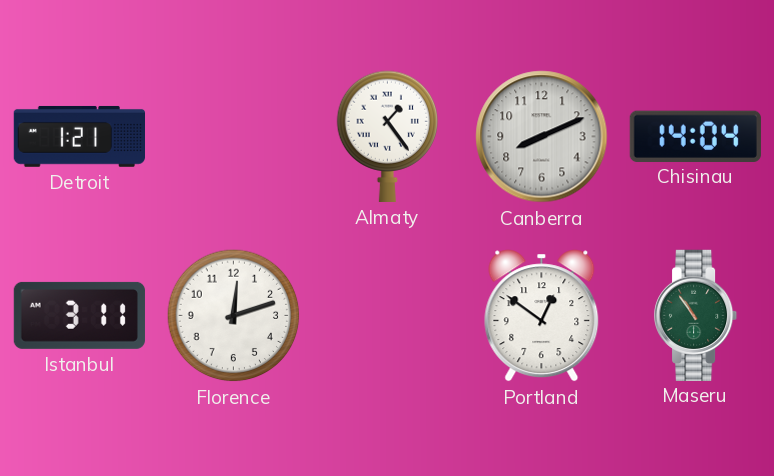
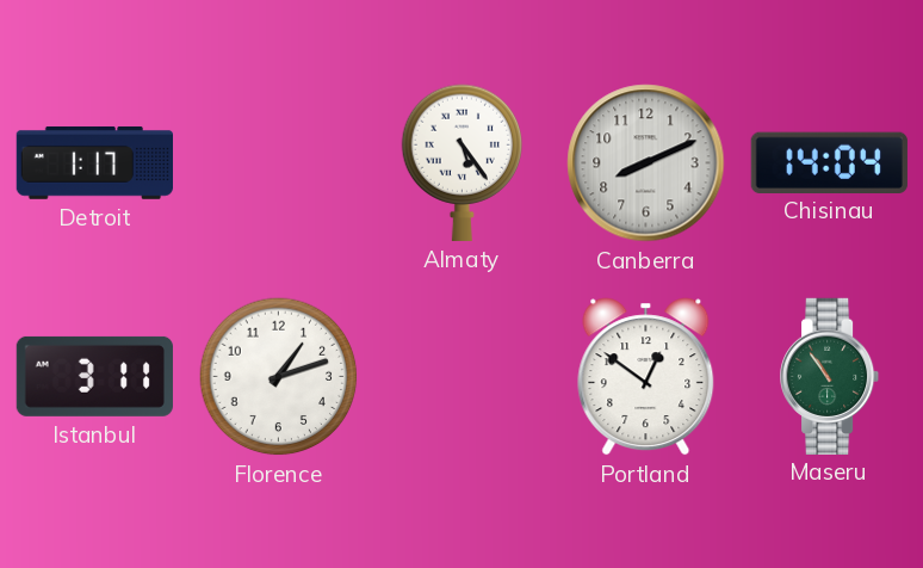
Detroit: 1:21 -> 1:17
Almaty: 1:24 -> 5:24
Florence: 12:12 -> 1:12
